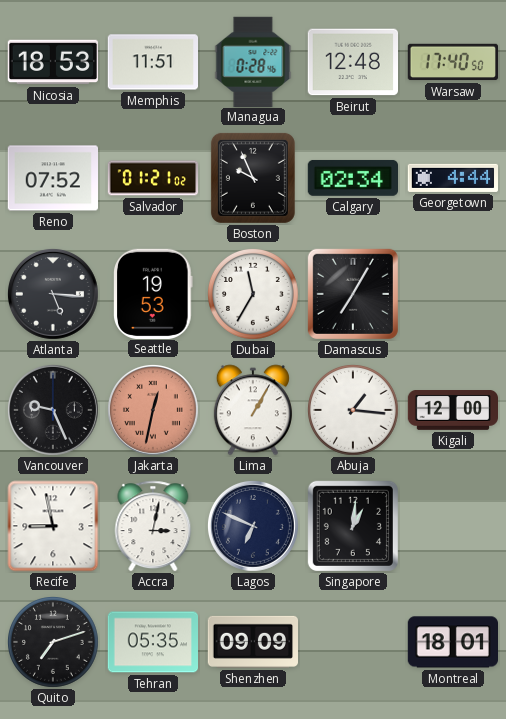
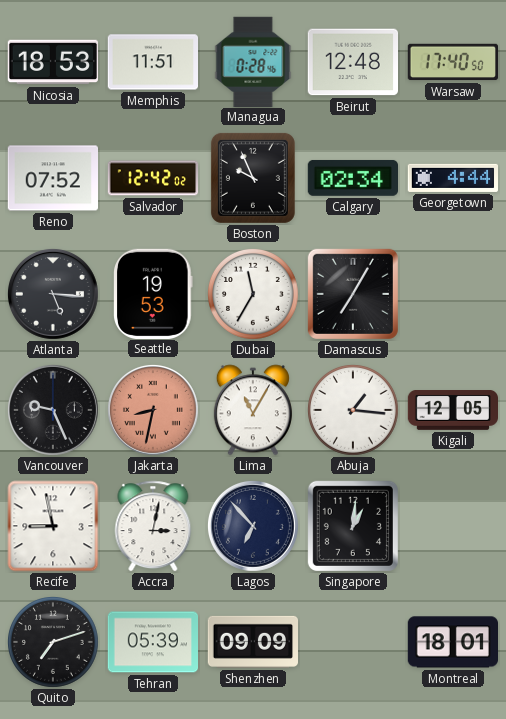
Salvador: 01:21 -> 12:42
Jakarta: 12:32 -> 8:32
Lima: 1:05 -> 11:05
Kigali: 12:00 -> 12:05
Lagos: 6:49 -> 6:53
Tehran: 05:35 -> 05:39
